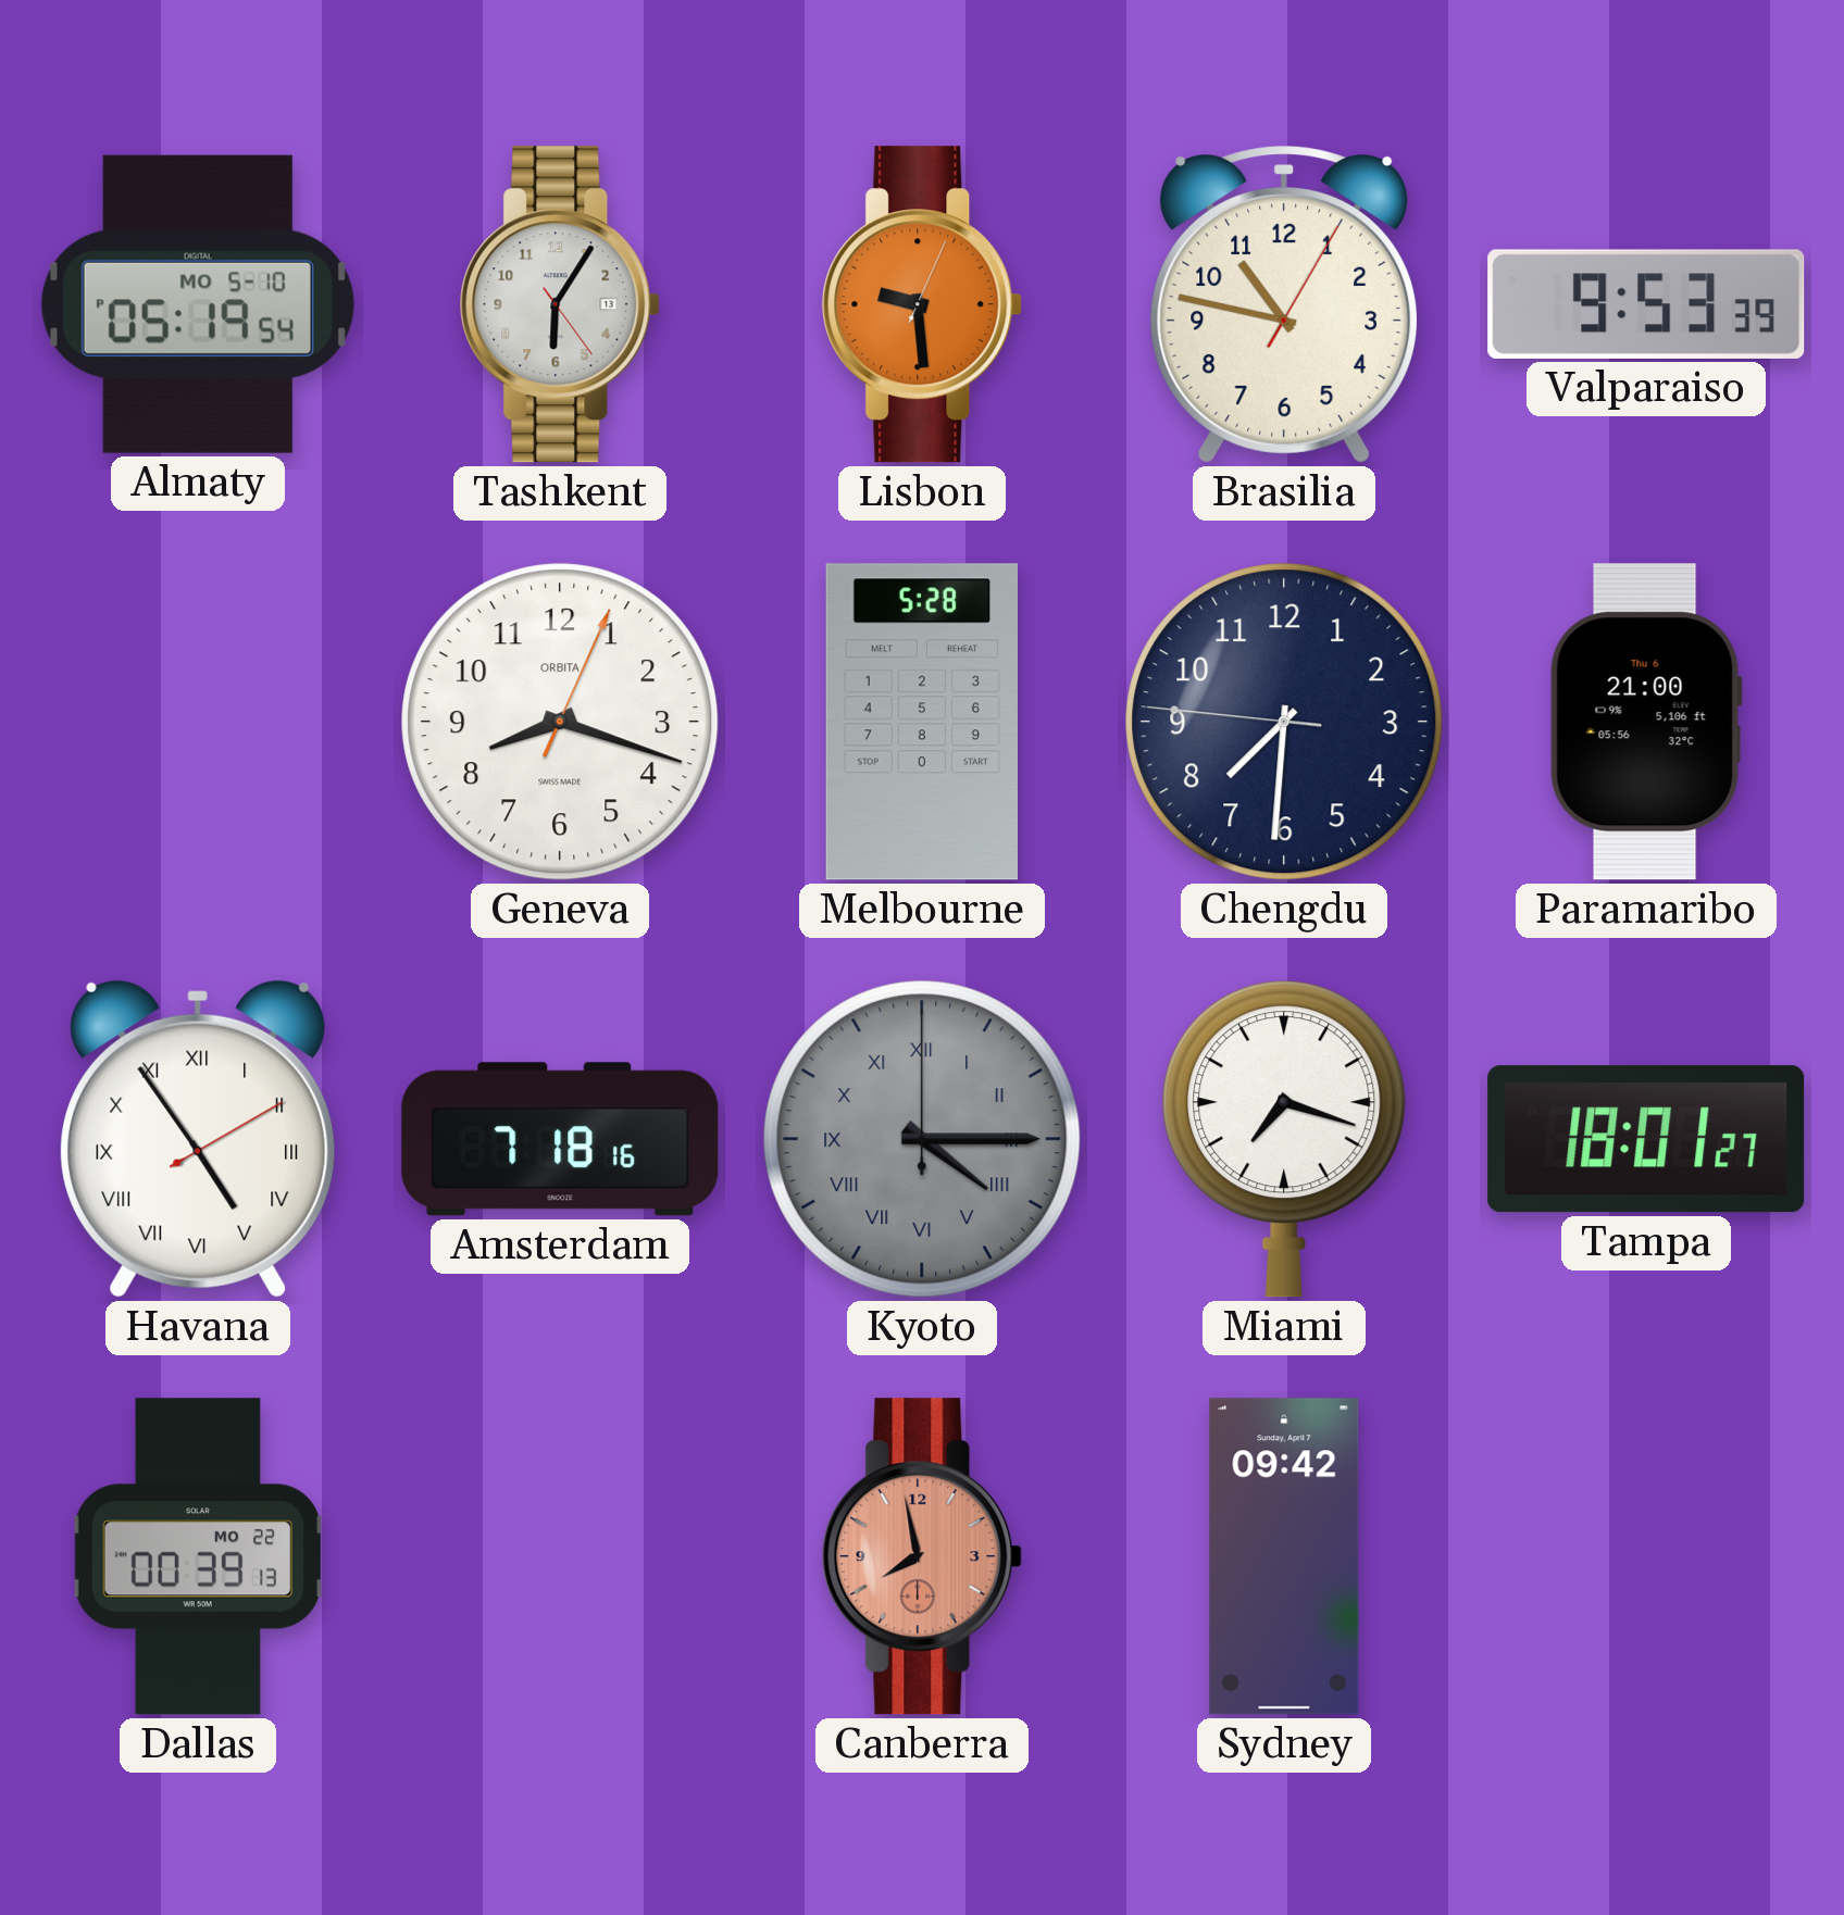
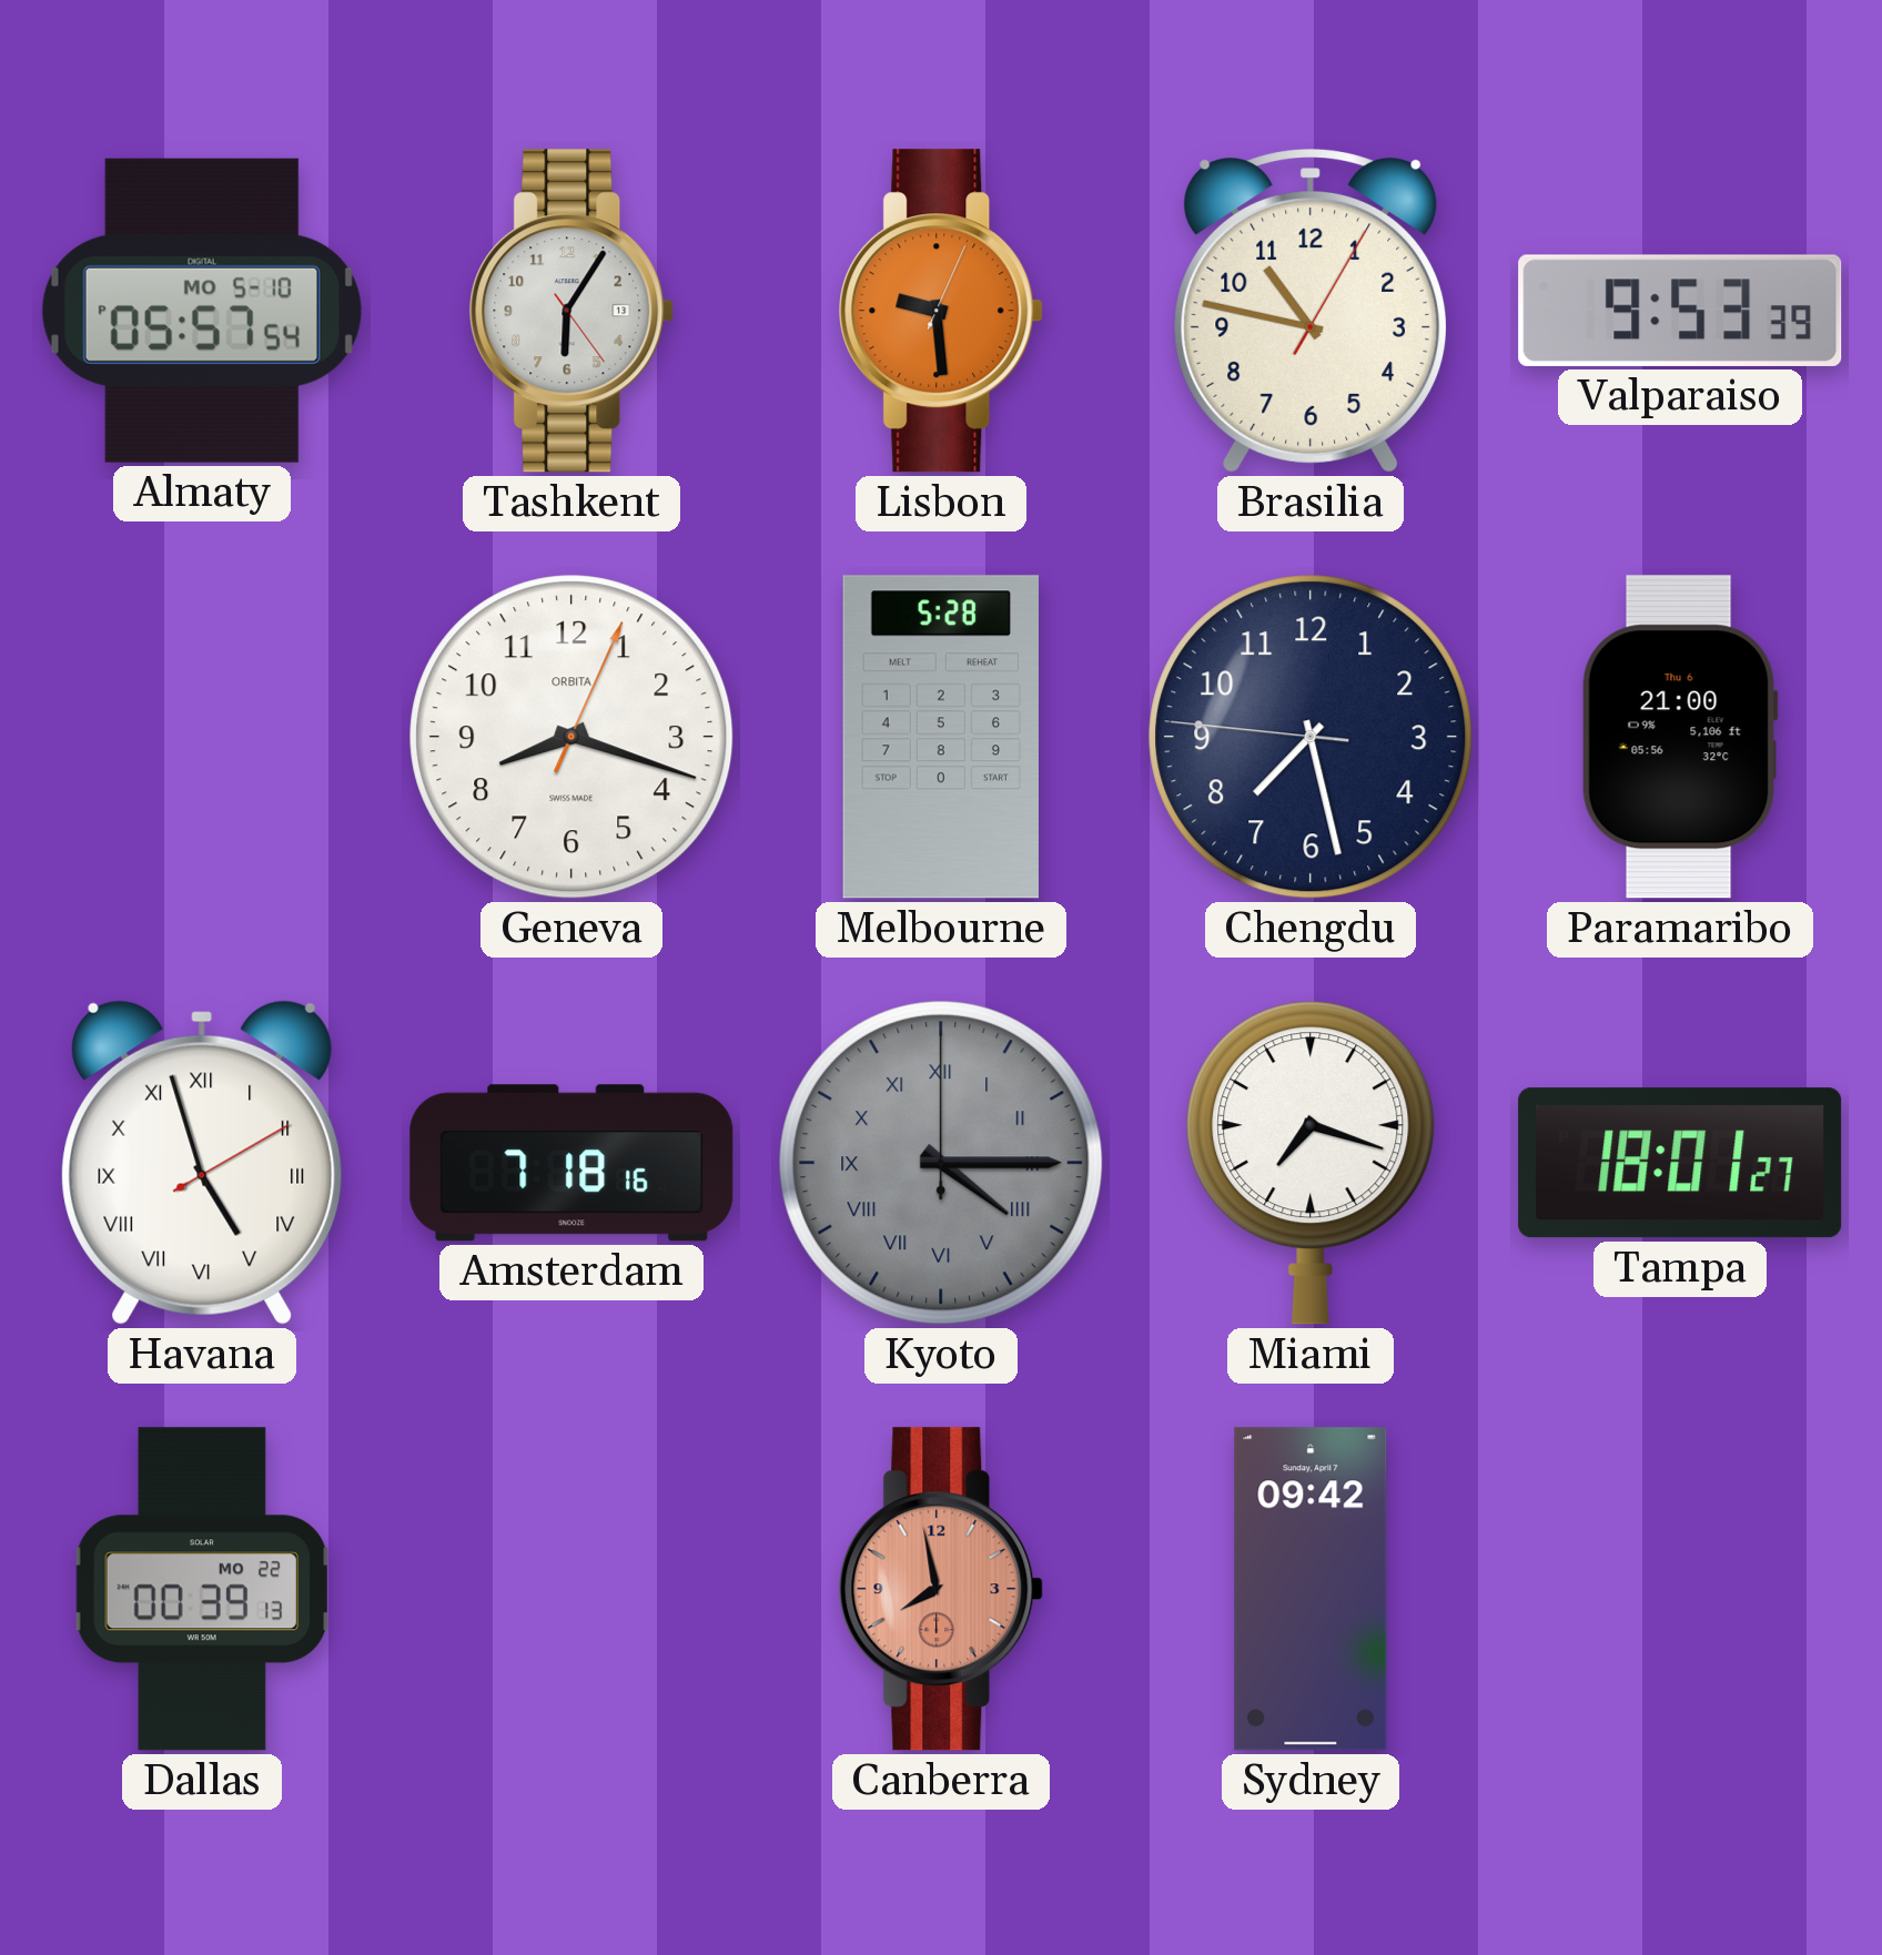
Almaty: 05:19 -> 05:57
Chengdu: 7:30 -> 7:27
Havana: 4:54 -> 4:57
